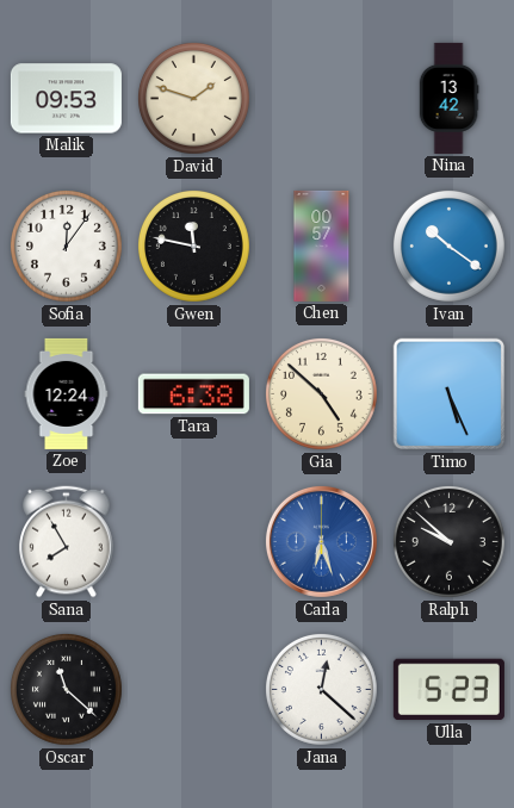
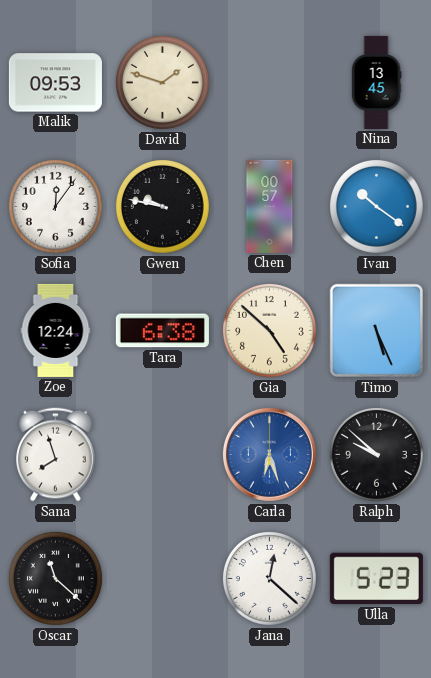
Nina: 13:42 -> 13:45
Gwen: 11:47 -> 9:47
Sana: 7:55 -> 7:57
